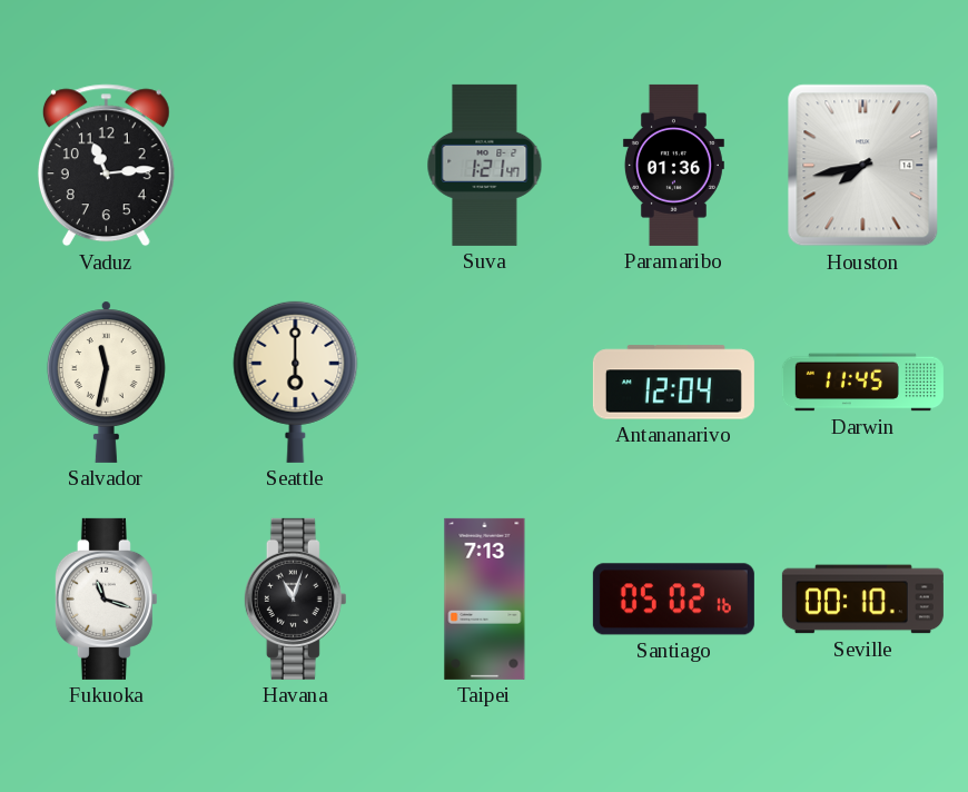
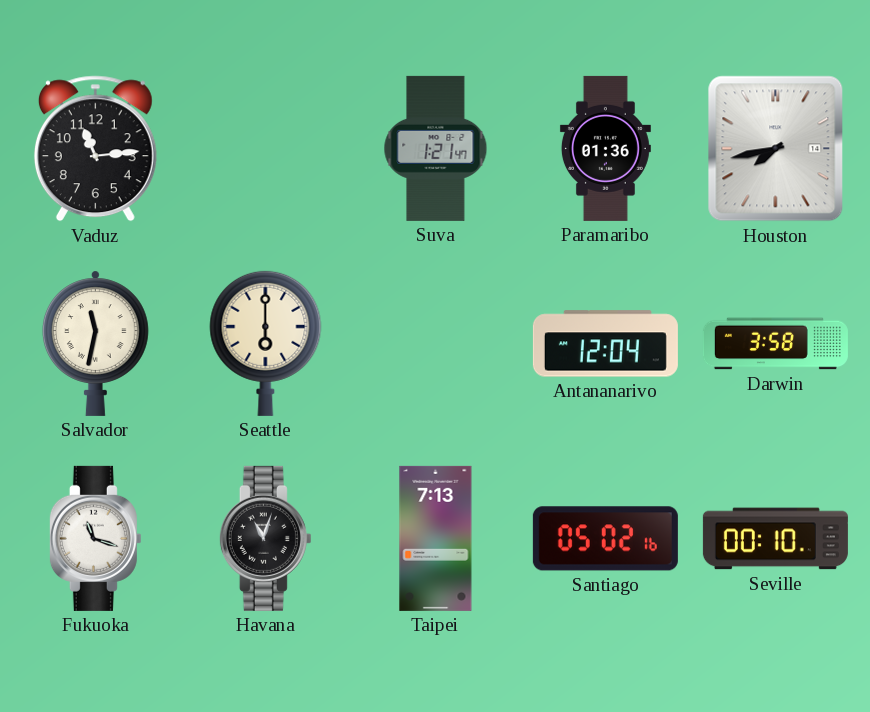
Darwin: 11:45 -> 3:58
